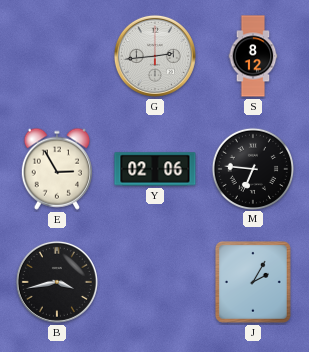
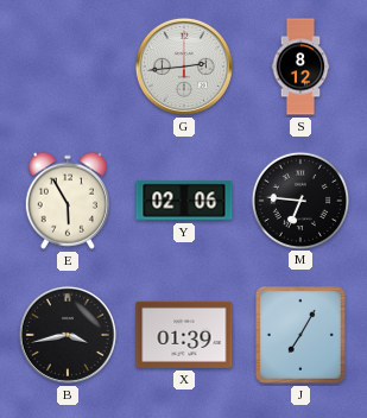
E: 2:55 -> 5:55
X: none -> 01:39
J: 2:05 -> 7:05
